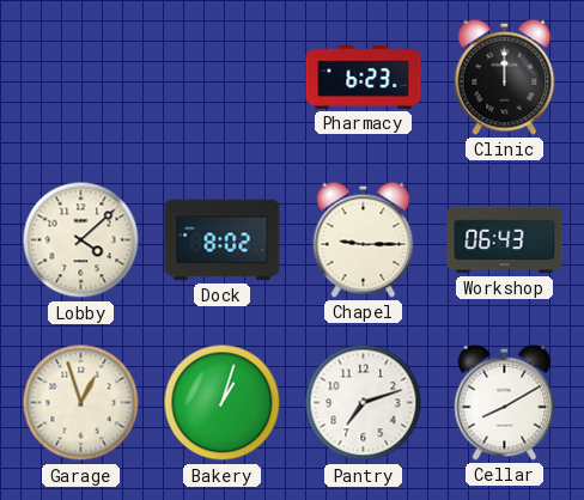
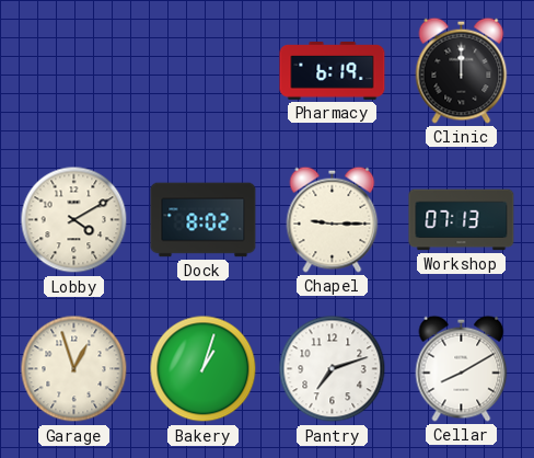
Pharmacy: 6:23 -> 6:19
Lobby: 4:08 -> 4:10
Workshop: 06:43 -> 07:13
